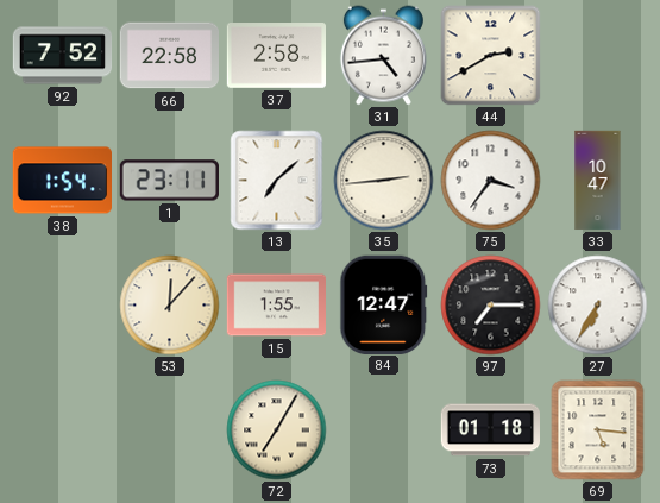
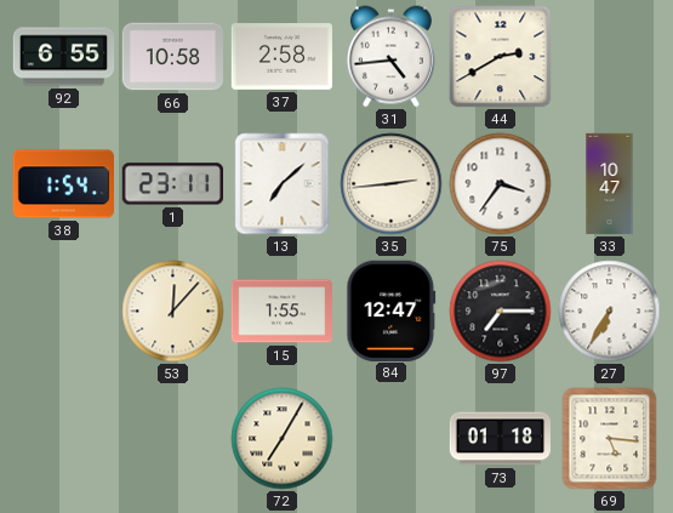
92: 7:52 -> 6:55
66: 22:58 -> 10:58
